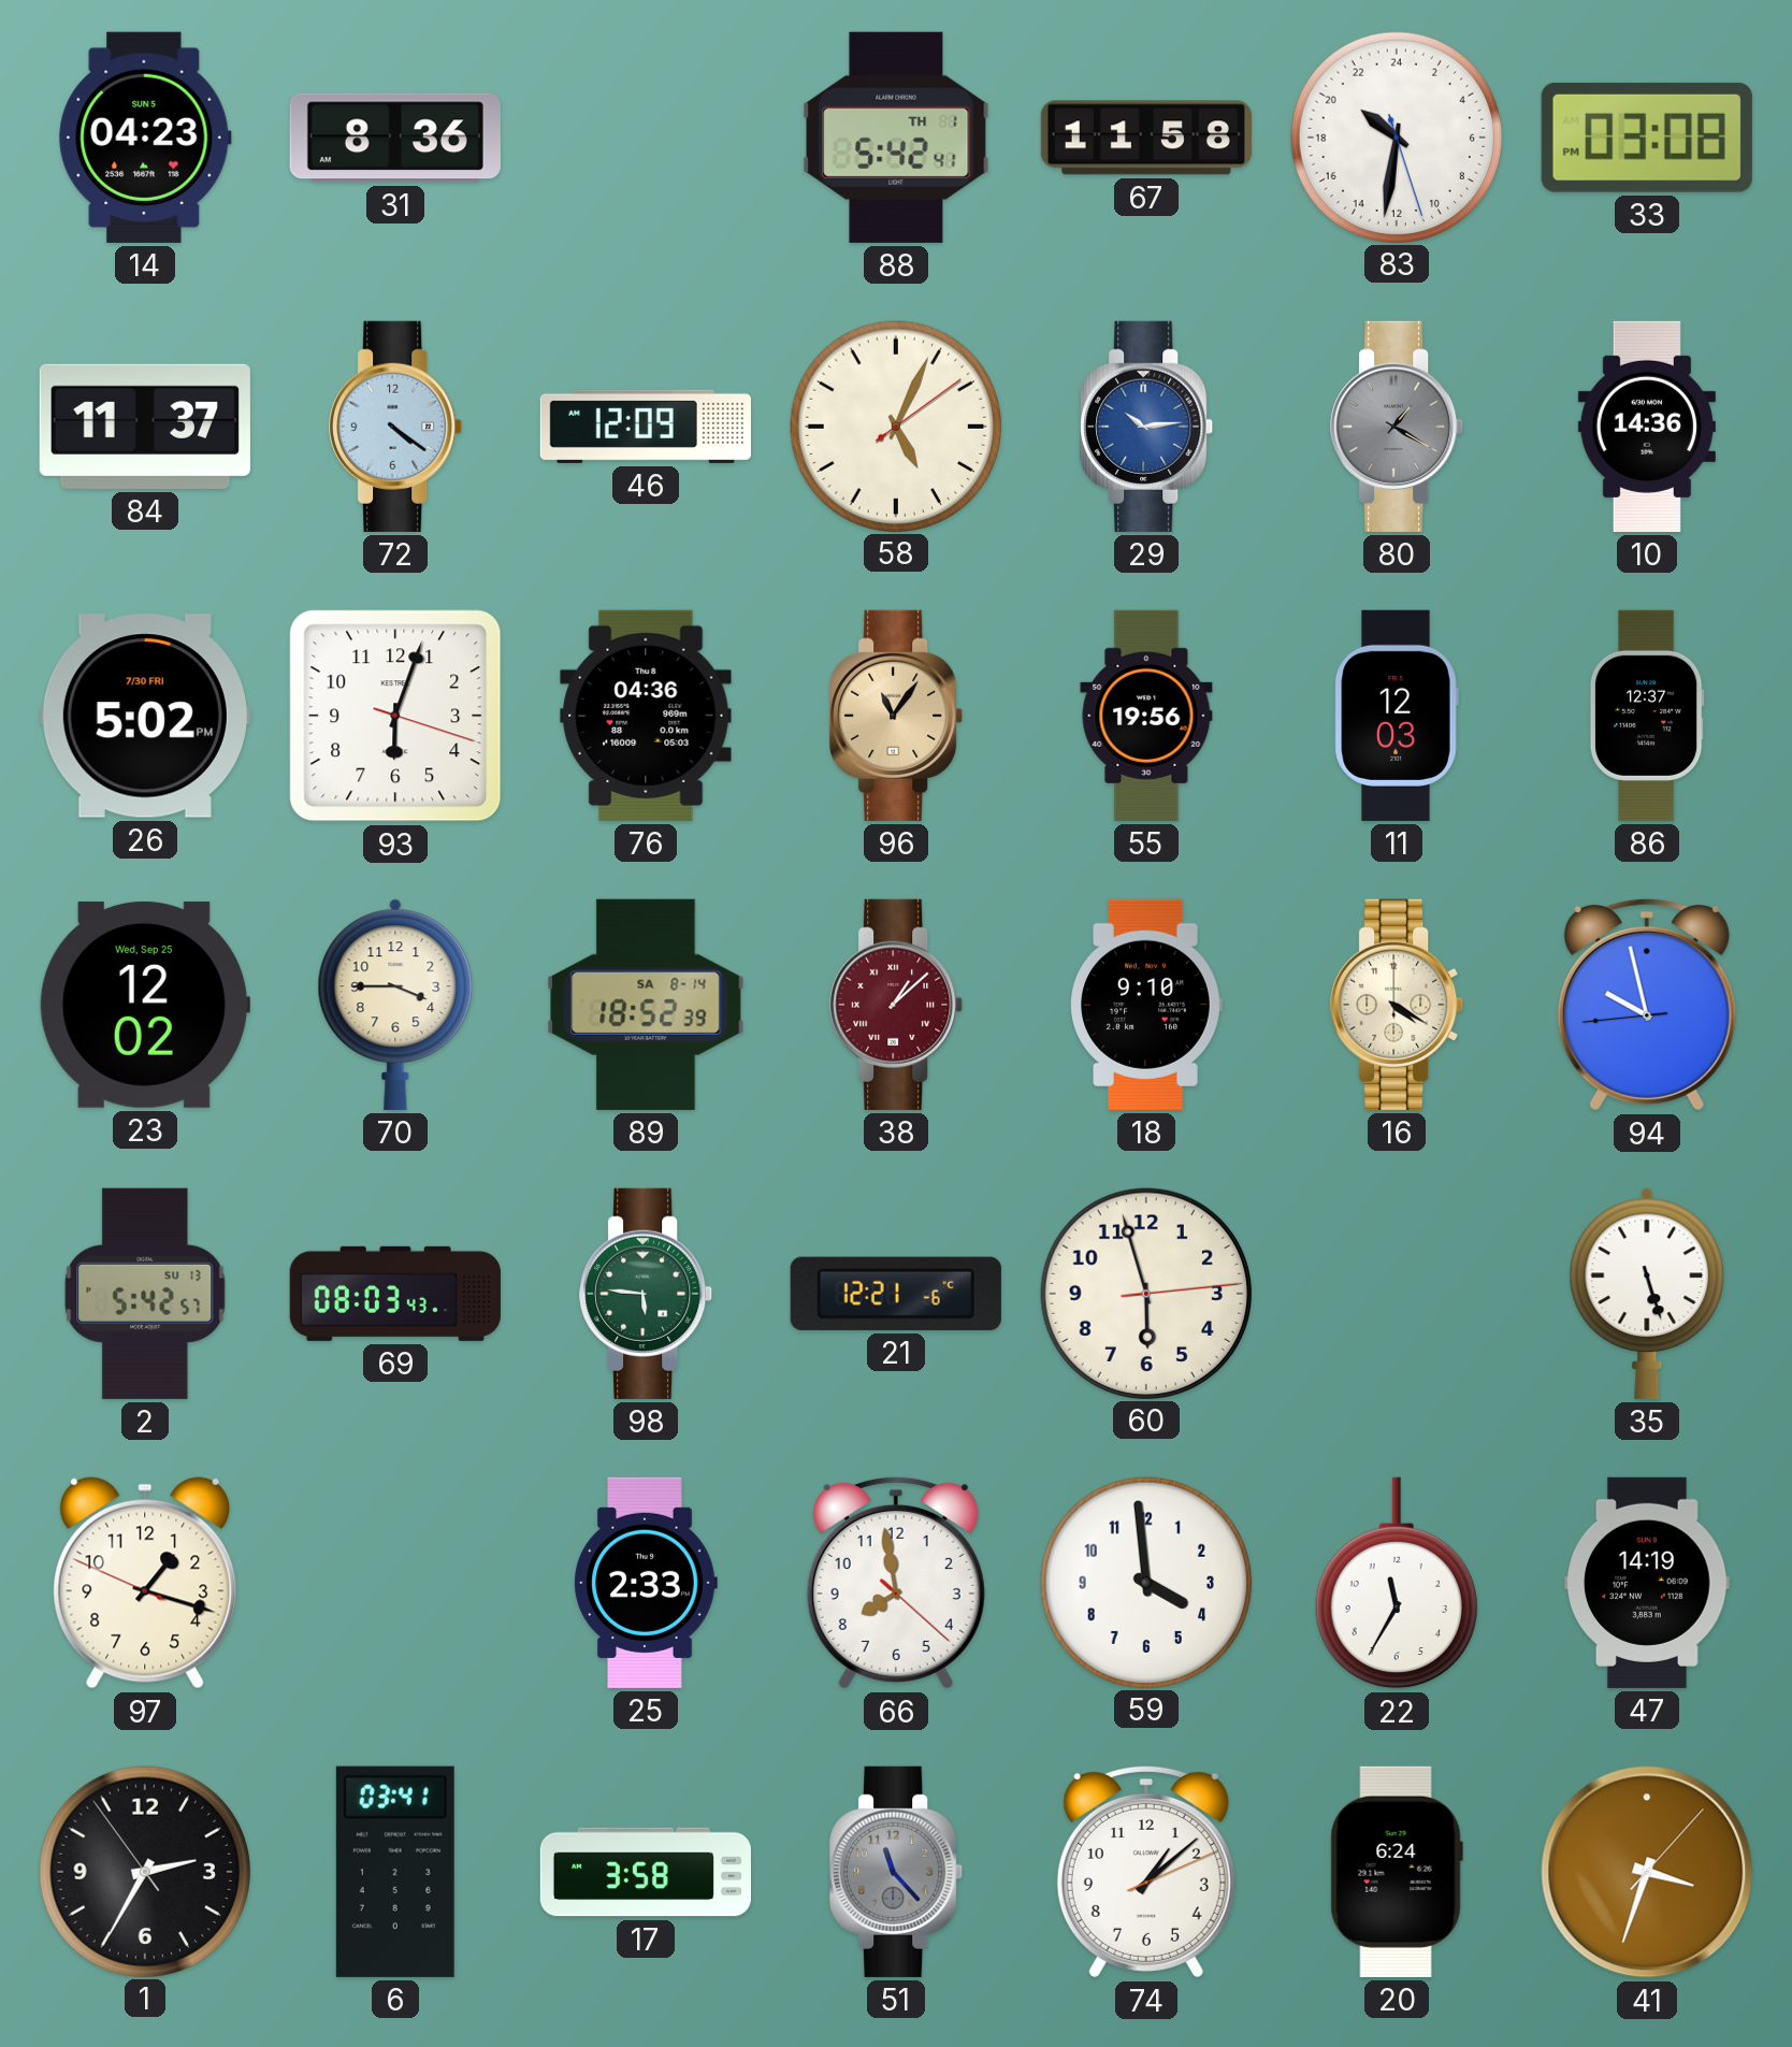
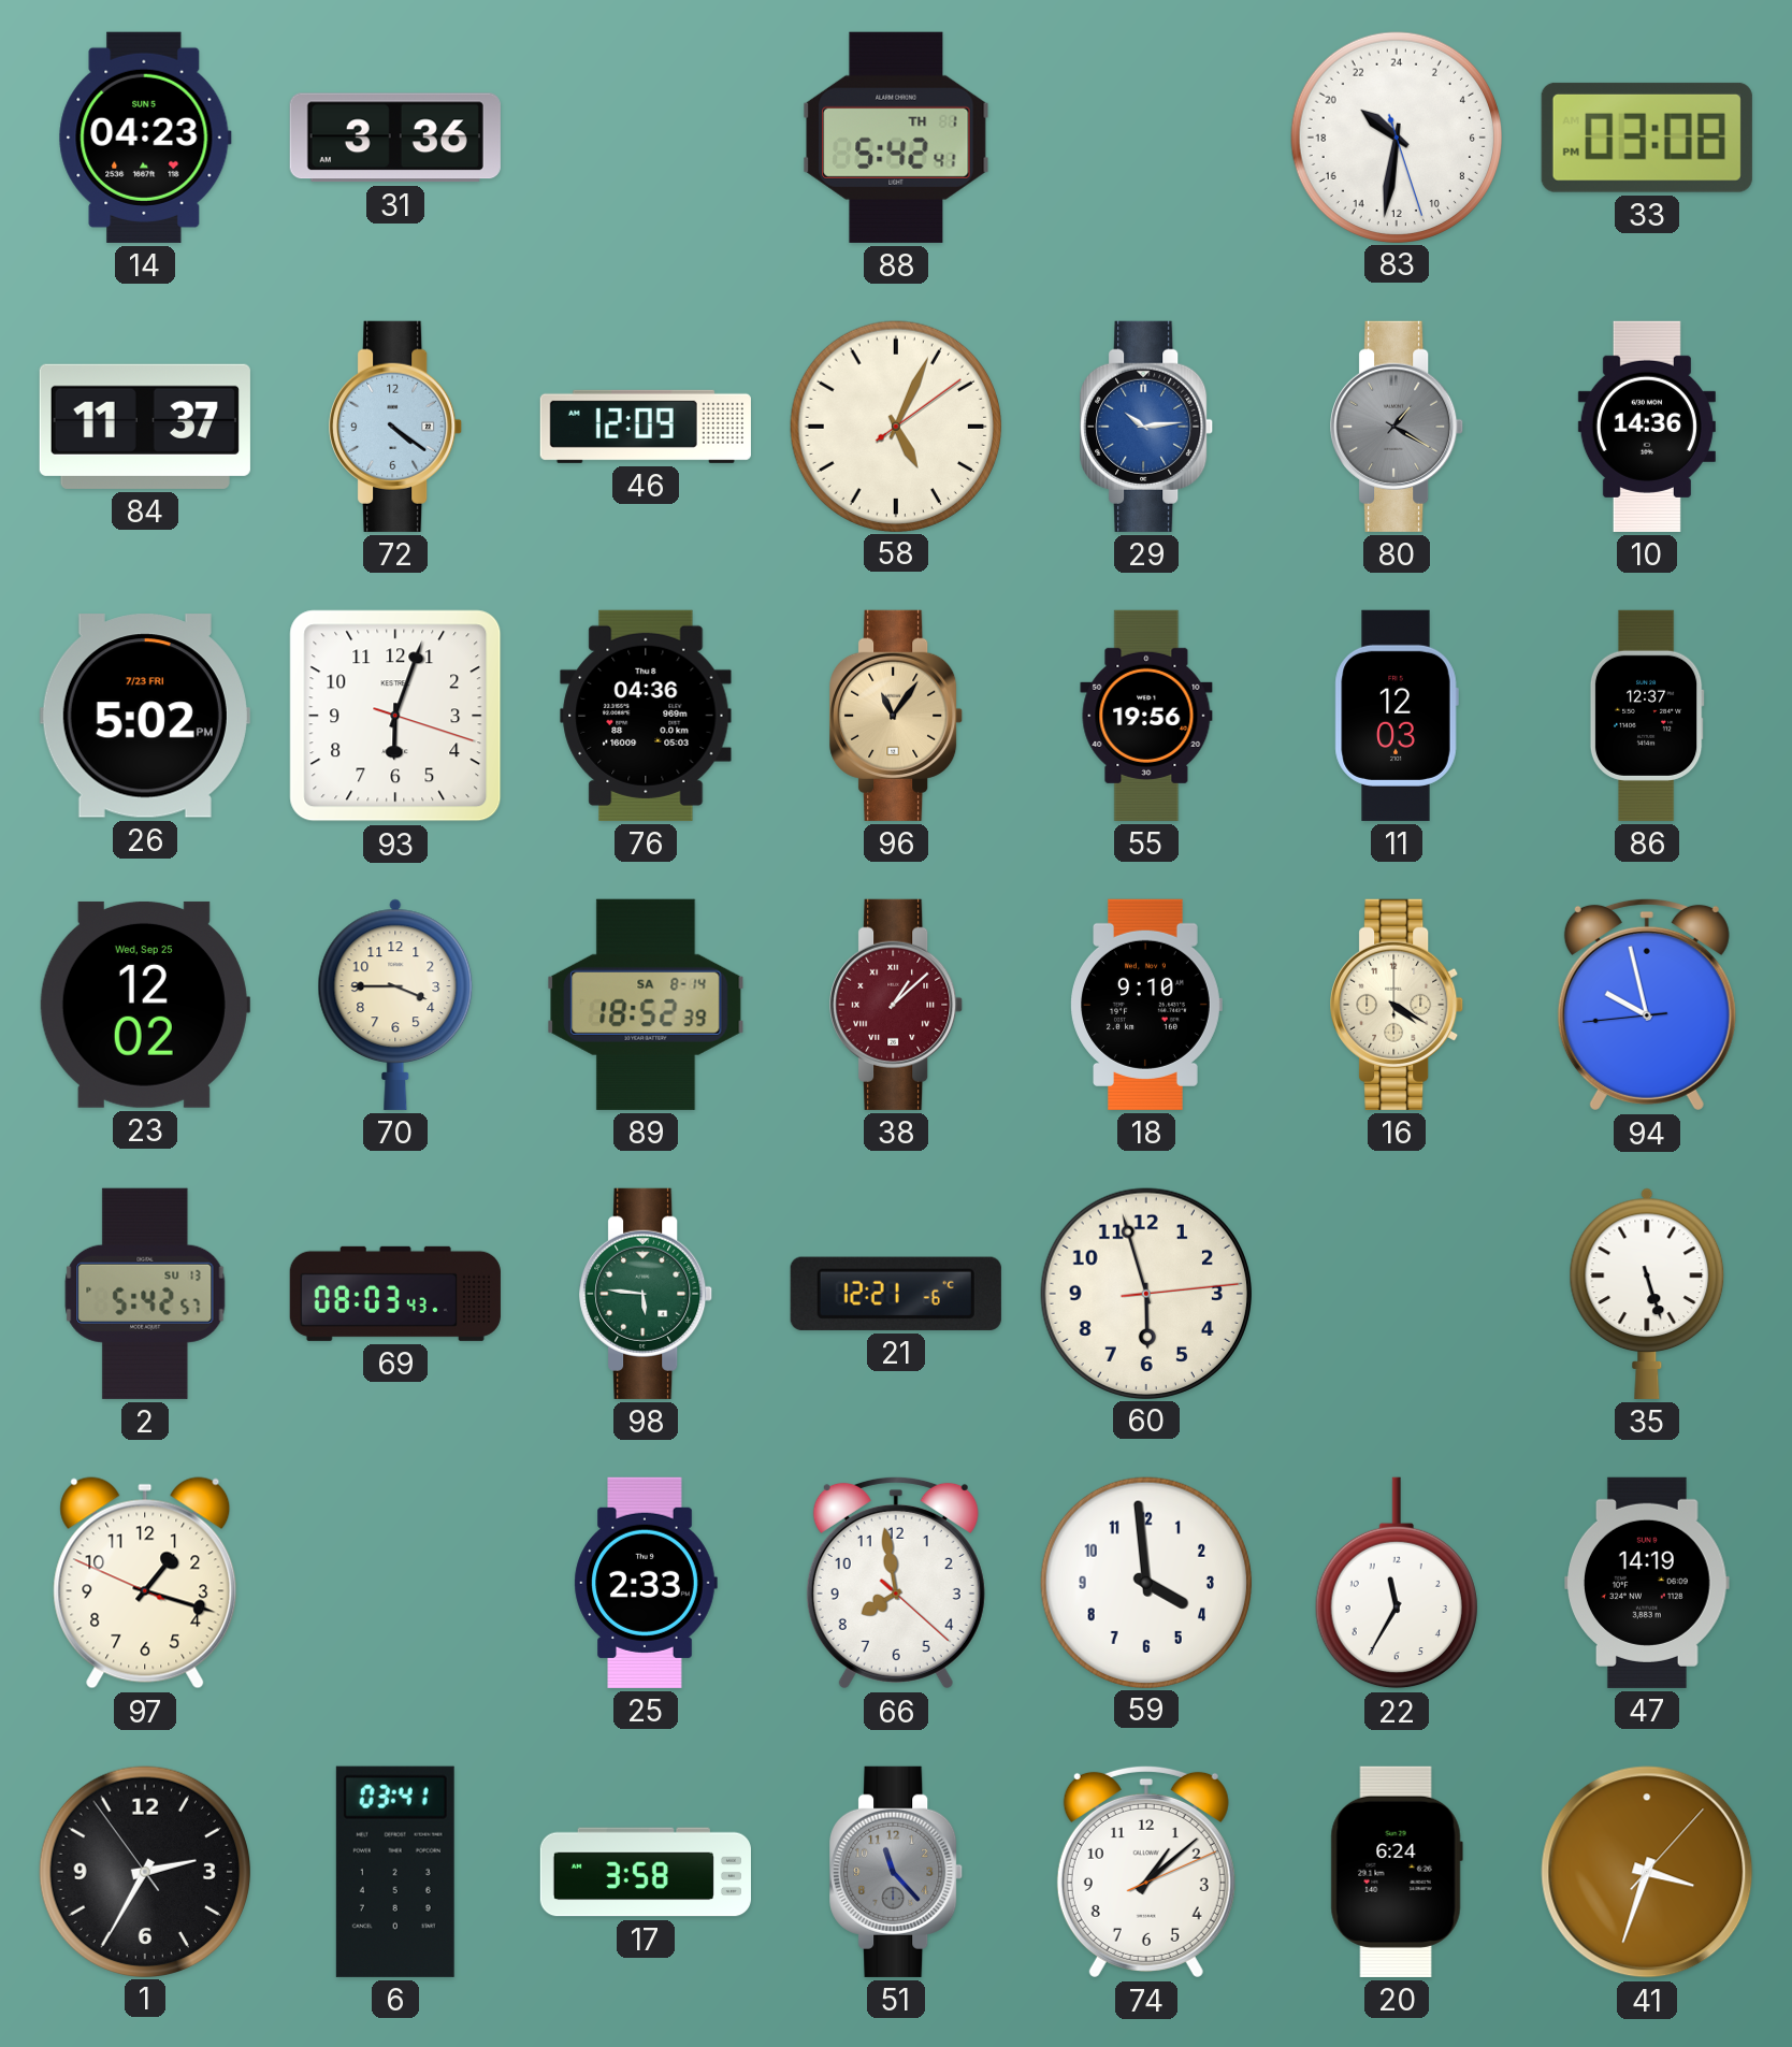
31: 8:36 -> 3:36
67: 11:58 -> none
26 date: 7/30 FRI -> 7/23 FRI
